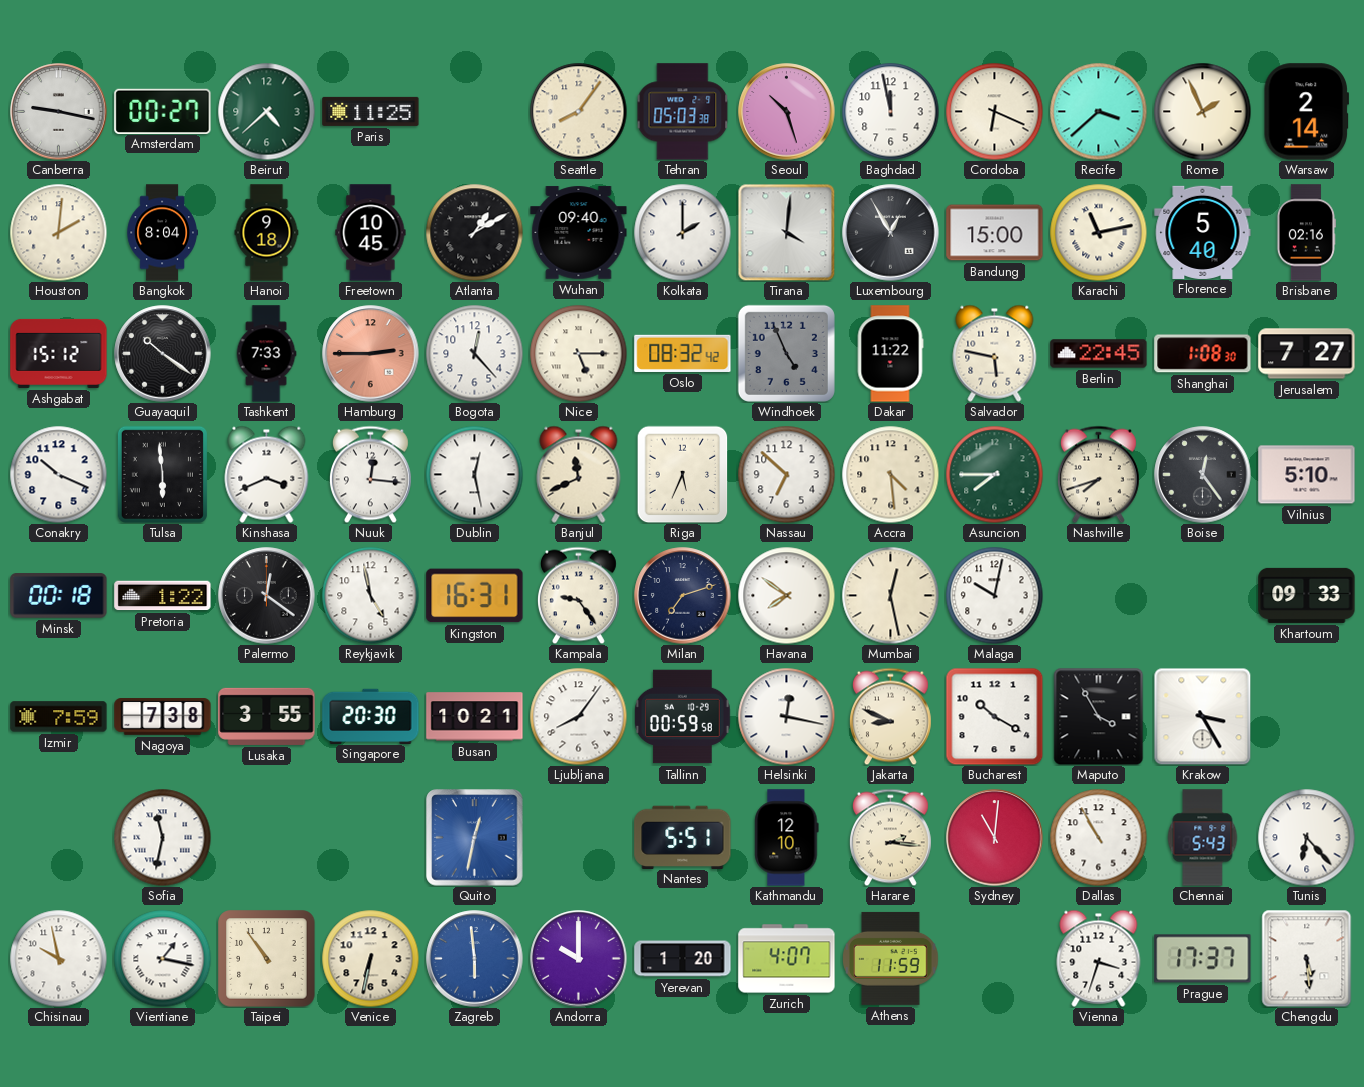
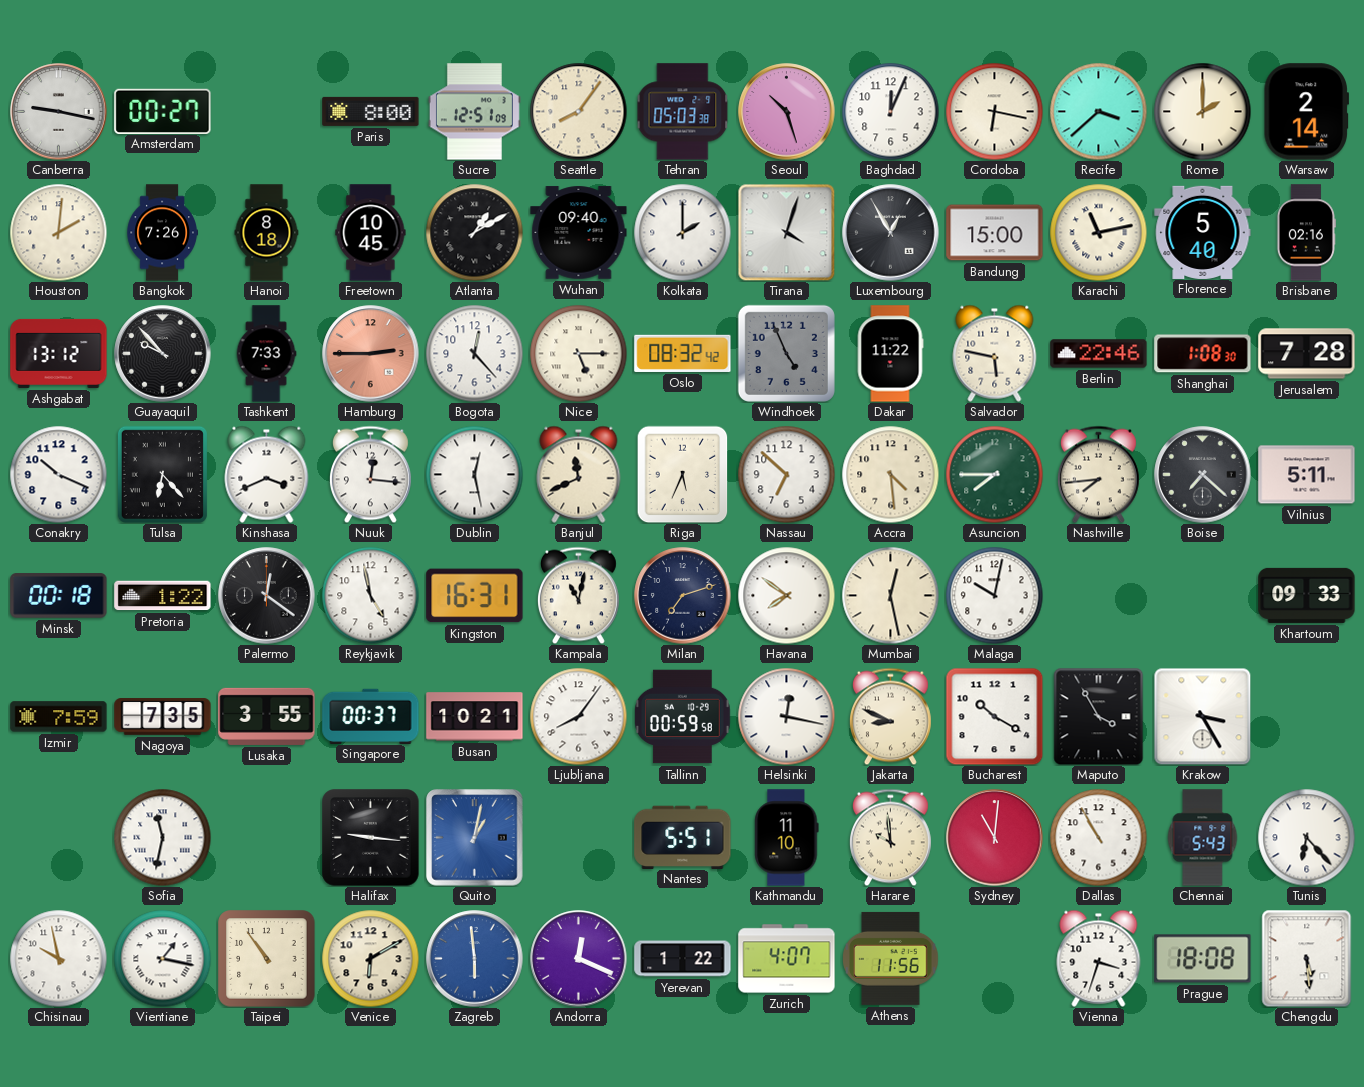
Beirut: 4:38 -> none
Paris: 11:25 -> 8:00
Sucre: none -> 12:51
Baghdad: 11:58 -> 12:04
Cordoba: 6:19 -> 6:17
Rome: 1:56 -> 2:00
Bangkok: 8:04 -> 7:26
Hanoi: 9:18 -> 8:18
Tirana: 4:01 -> 4:03
Ashgabat: 15:12 -> 13:12
Guayaquil: 10:21 -> 9:53
Berlin: 22:45 -> 22:46
Jerusalem: 7:27 -> 7:28
Tulsa: 5:59 -> 6:23
Nashville: 7:42 -> 7:44
Boise: 12:24 -> 7:22
Vilnius: 5:10 -> 5:11
Kampala: 9:24 -> 11:02
Nagoya: 7:38 -> 7:35
Singapore: 20:30 -> 00:37
Halifax: none -> 9:16
Quito: 12:32 -> 1:02
Kathmandu: 12:10 -> 11:10
Harare: 2:16 -> 9:59
Venice: 6:32 -> 6:10
Andorra: 10:00 -> 12:19
Yerevan: 1:20 -> 1:22
Athens: 11:59 -> 11:56
Prague: 17:37 -> 18:08
